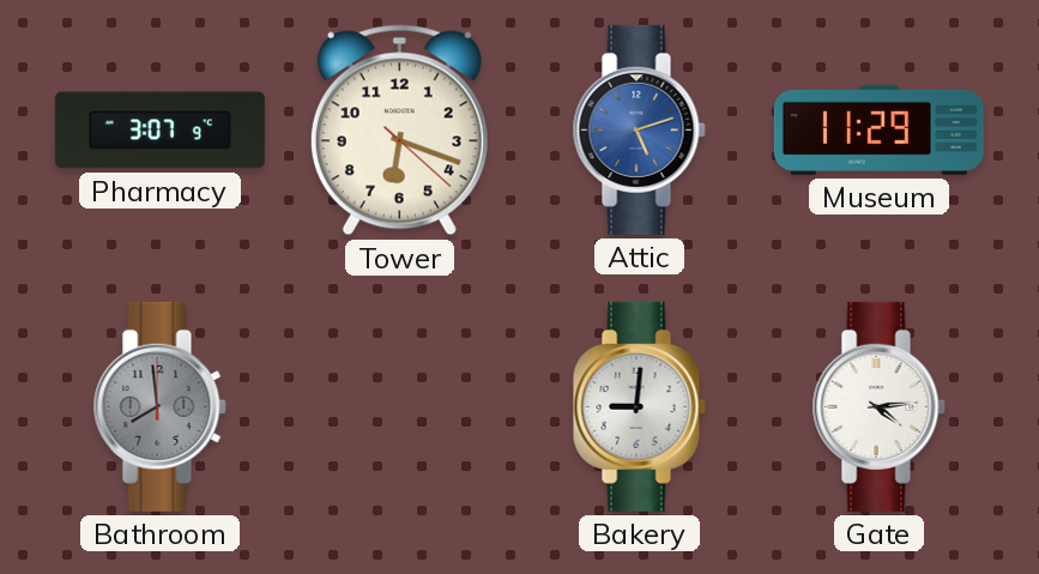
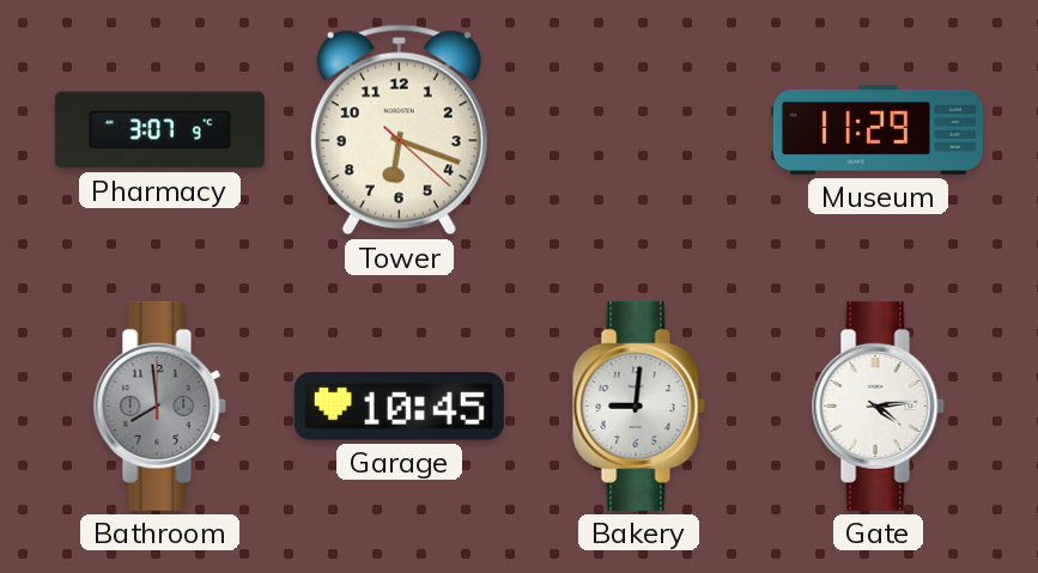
Attic: 5:12 -> none
Garage: none -> 10:45
